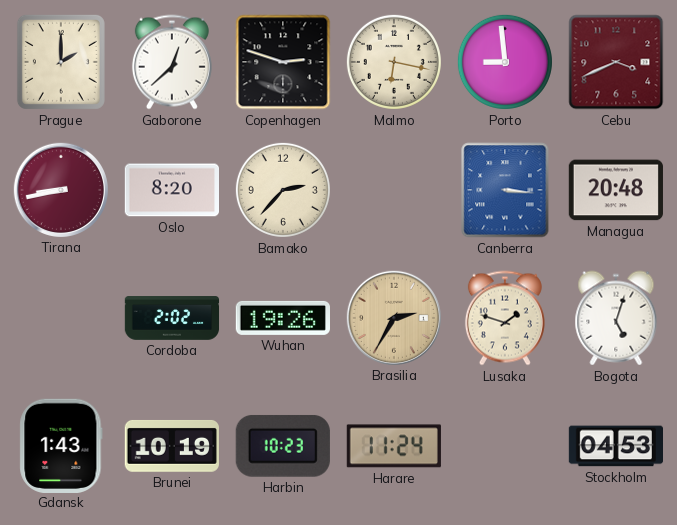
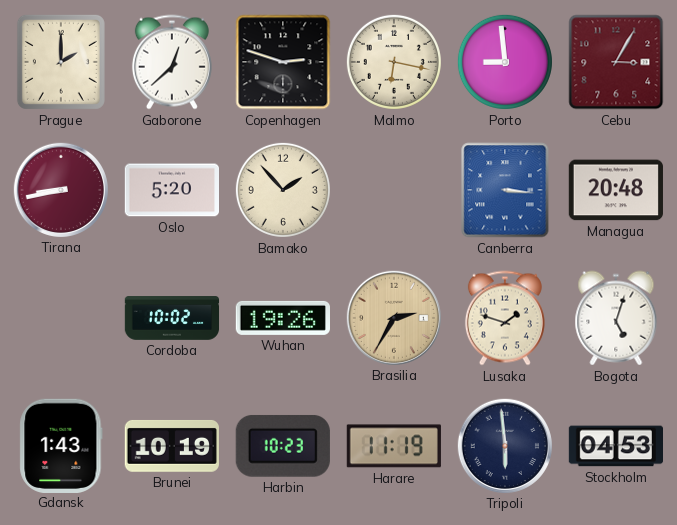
Cebu: 3:41 -> 3:05
Oslo: 8:20 -> 5:20
Bamako: 2:37 -> 1:53
Cordoba: 2:02 -> 10:02
Harare: 11:24 -> 11:19
Tripoli: none -> 5:59
